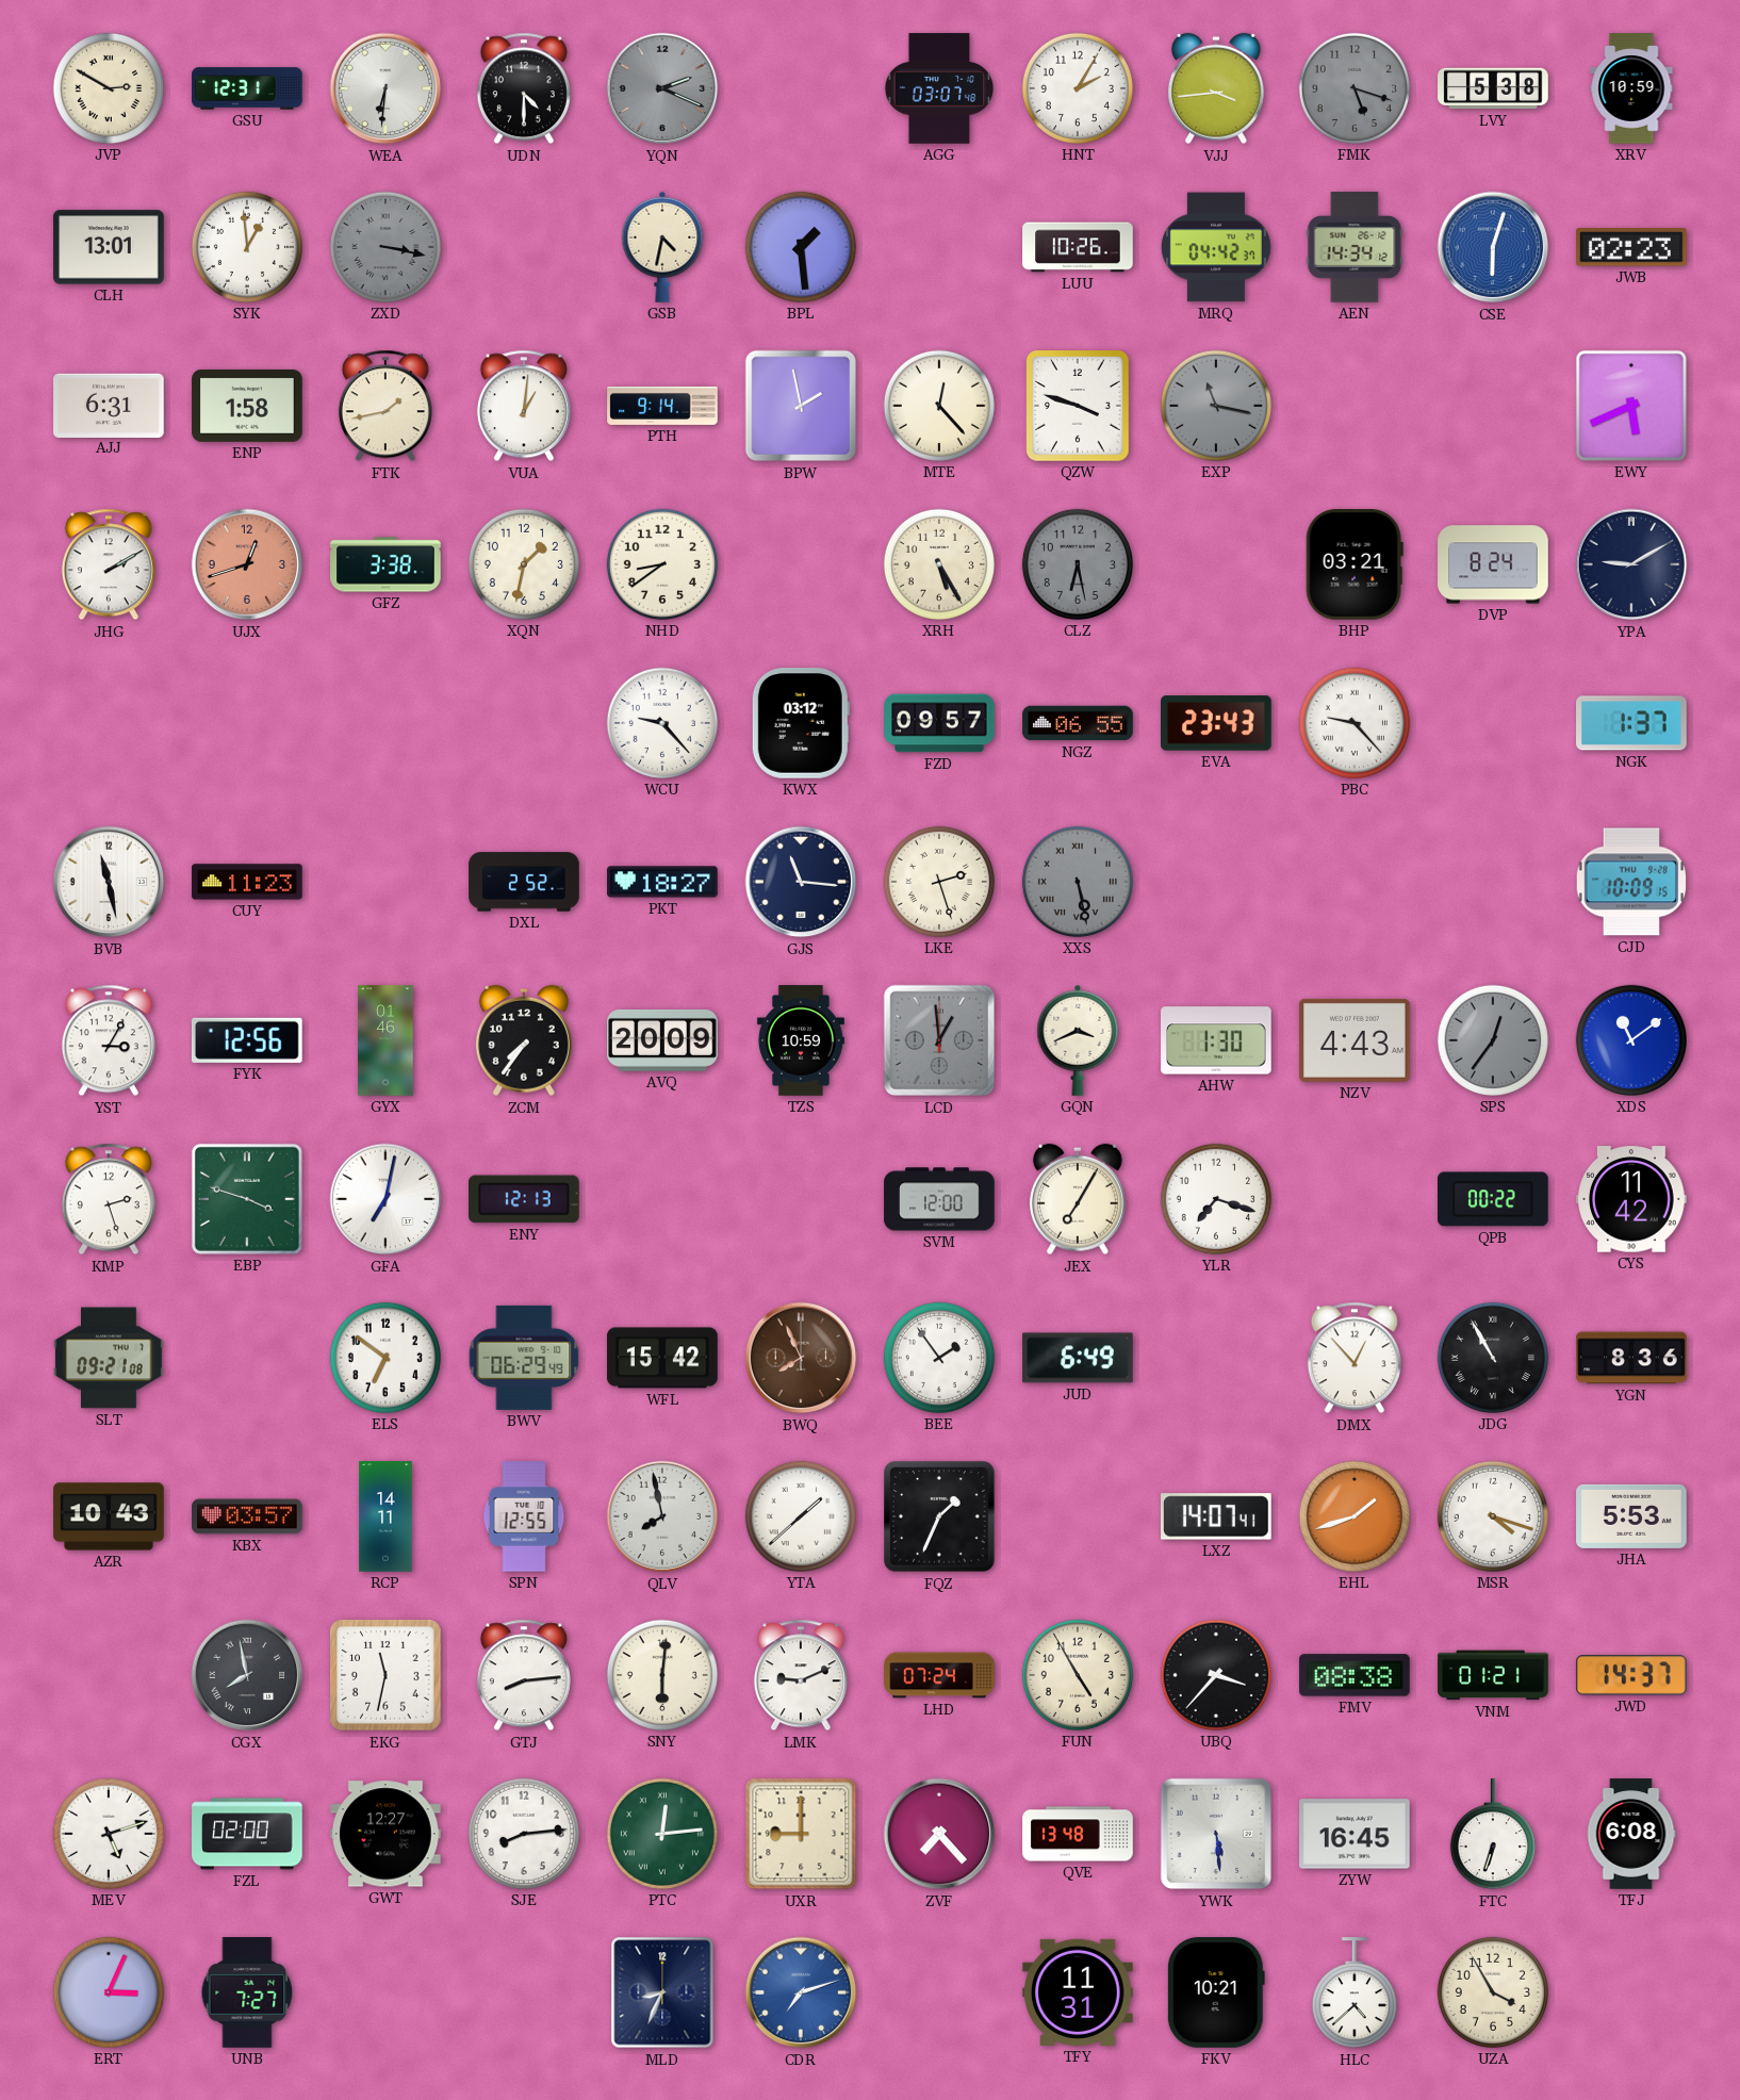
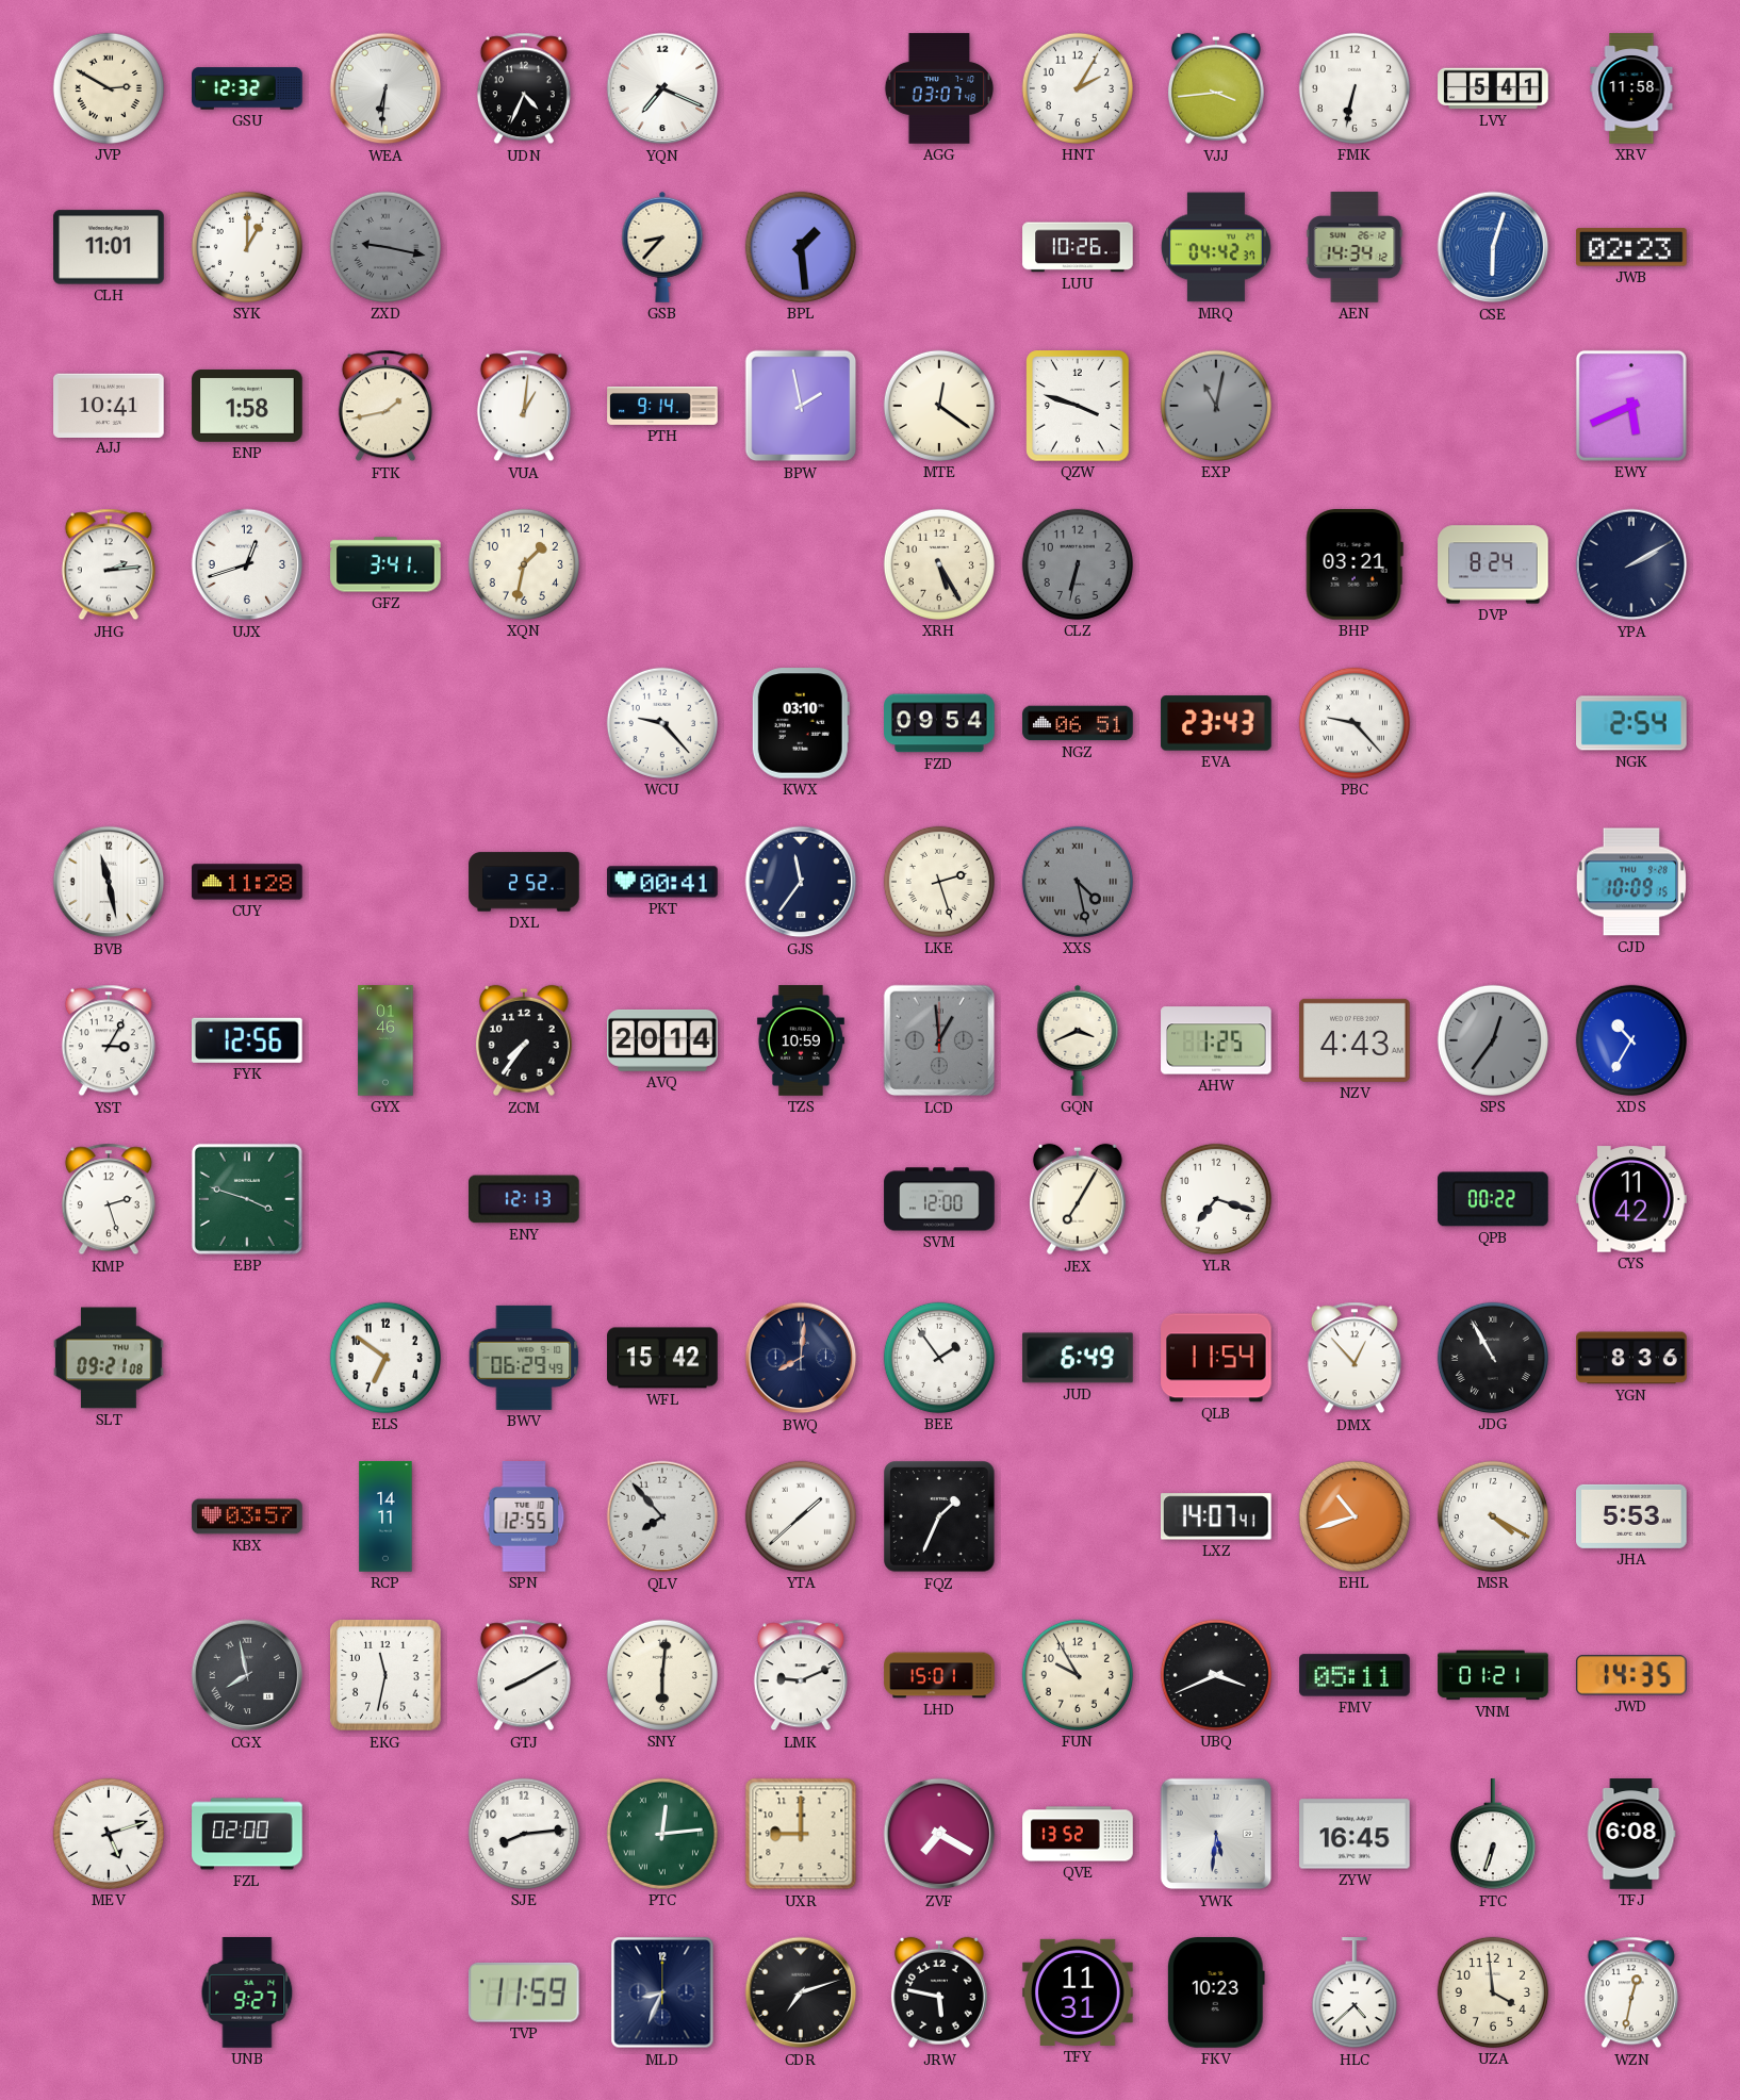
GSU: 12:31 -> 12:32
UDN: 4:30 -> 4:34
YQN: 2:19 -> 7:19
YQN dial: grey -> white
FMK: 5:18 -> 6:32
FMK dial: grey -> white
LVY: 5:38 -> 5:41
XRV: 10:59 -> 11:58
CLH: 13:01 -> 11:01
SYK: 12:59 -> 1:00
ZXD: 3:17 -> 9:17
GSB: 4:32 -> 8:37
AJJ: 6:31 -> 10:41
MTE: 12:23 -> 12:21
EXP: 11:17 -> 11:02
JHG: 2:10 -> 2:14
UJX dial: salmon -> white
GFZ: 3:38 -> 3:41
NHD: 8:39 -> none
CLZ: 6:28 -> 6:32
YPA: 9:10 -> 2:10
KWX: 03:12 -> 03:10
FZD: 09:57 -> 09:54
NGZ: 06:55 -> 06:51
NGK: 1:37 -> 2:54
CUY: 11:23 -> 11:28
PKT: 18:27 -> 00:41
GJS: 11:16 -> 11:36
XXS: 5:28 -> 4:28
AVQ: 20:09 -> 20:14
AHW: 1:30 -> 1:25
XDS: 11:09 -> 10:35
GFA: 7:02 -> none
BWQ: 7:56 -> 8:01
BWQ dial: brown -> navy
QLB: none -> 11:54
AZR: 10:43 -> none
QLV: 7:58 -> 7:53
EHL: 1:42 -> 10:42
MSR: 4:18 -> 4:20
GTJ: 8:14 -> 8:10
LHD: 07:24 -> 15:01
FUN: 4:55 -> 9:55
UBQ: 3:37 -> 3:41
FMV: 08:38 -> 05:11
JWD: 14:37 -> 14:35
GWT: 12:27 -> none
ZVF: 7:23 -> 7:20
QVE: 13:48 -> 13:52
YWK: 5:29 -> 5:31
ERT: 3:04 -> none
UNB: 7:27 -> 9:27
TVP: none -> 11:59
CDR dial: blue -> black
JRW: none -> 5:47
FKV: 10:21 -> 10:23
UZA: 3:55 -> 3:59
WZN: none -> 12:32
